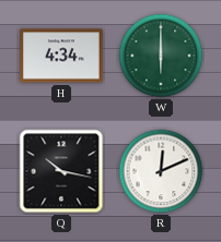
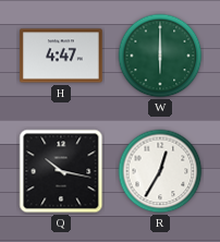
H: 4:34 -> 4:47
R: 12:11 -> 12:35
